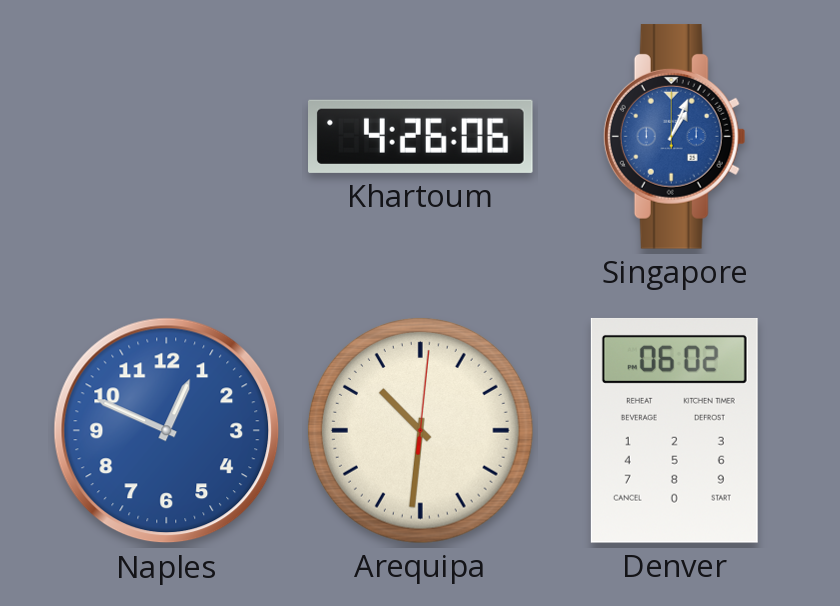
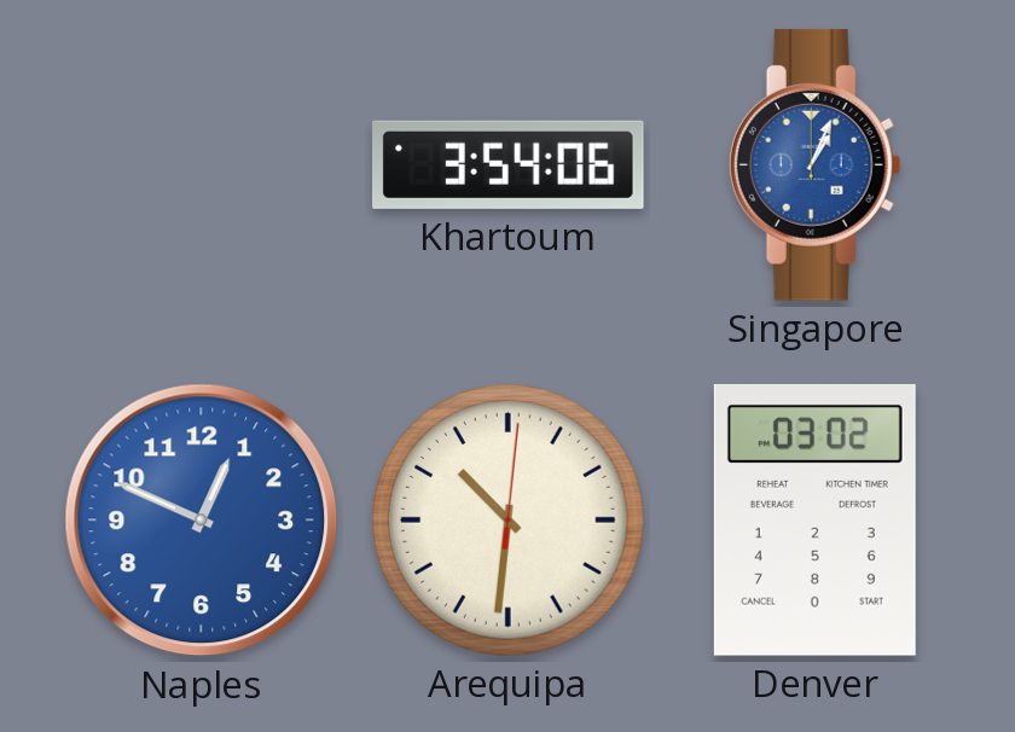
Khartoum: 4:26 -> 3:54
Denver: 06:02 -> 03:02
